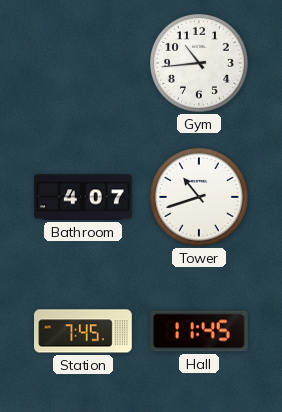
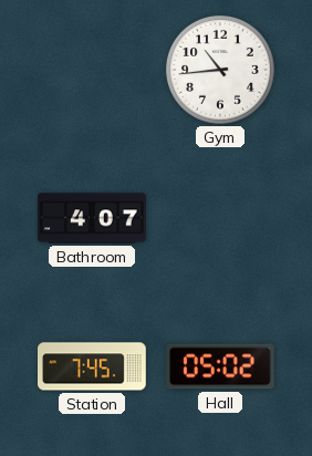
Tower: 10:42 -> none
Hall: 11:45 -> 05:02
